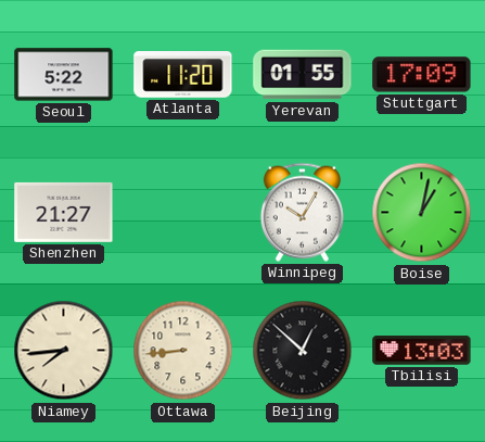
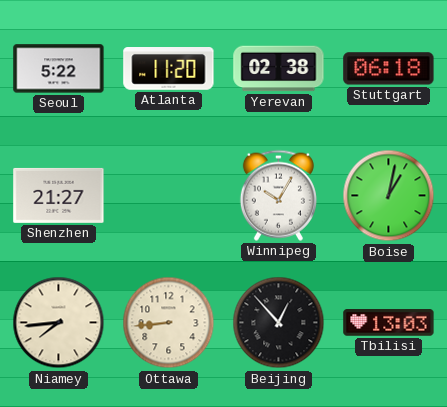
Yerevan: 01:55 -> 02:38
Stuttgart: 17:09 -> 06:18
Beijing: 12:52 -> 12:53
